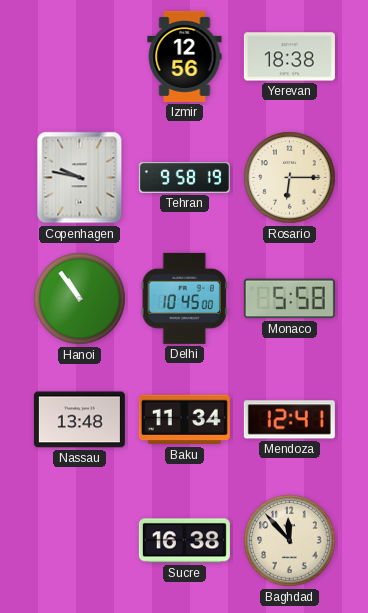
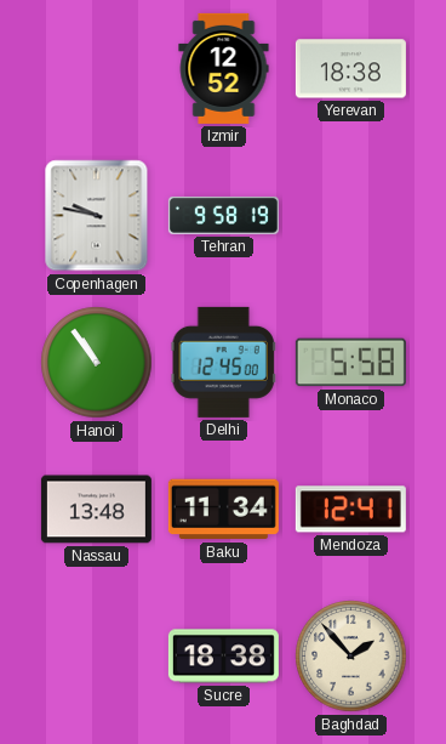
Izmir: 12:56 -> 12:52
Rosario: 6:15 -> none
Delhi: 10:45 -> 12:45
Sucre: 16:38 -> 18:38
Baghdad: 11:53 -> 1:53
